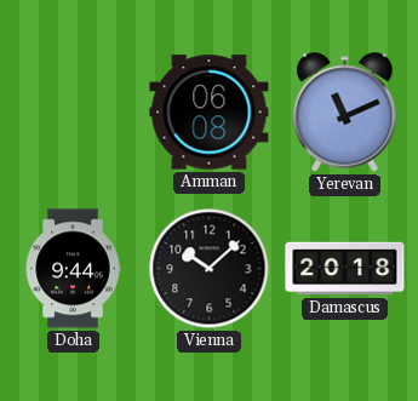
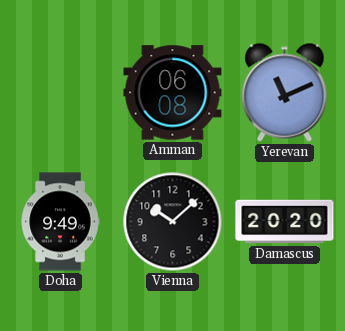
Doha: 9:44 -> 9:49
Damascus: 20:18 -> 20:20
